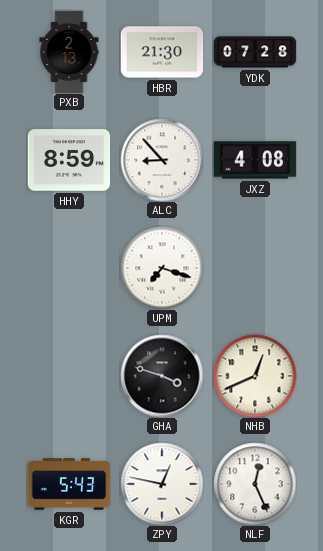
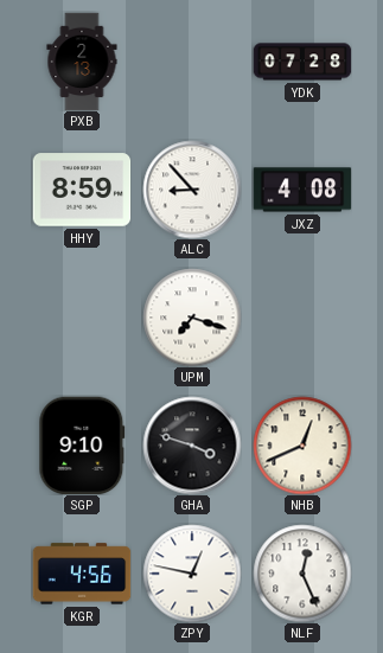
HBR: 21:30 -> none
SGP: none -> 9:10
KGR: 5:43 -> 4:56
